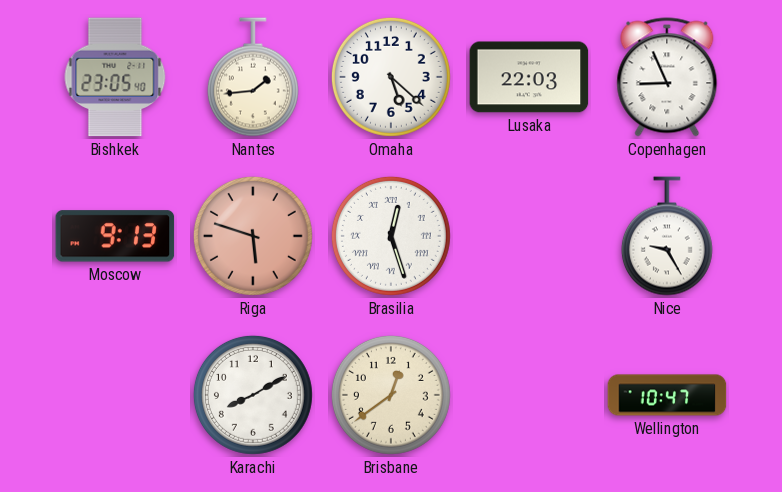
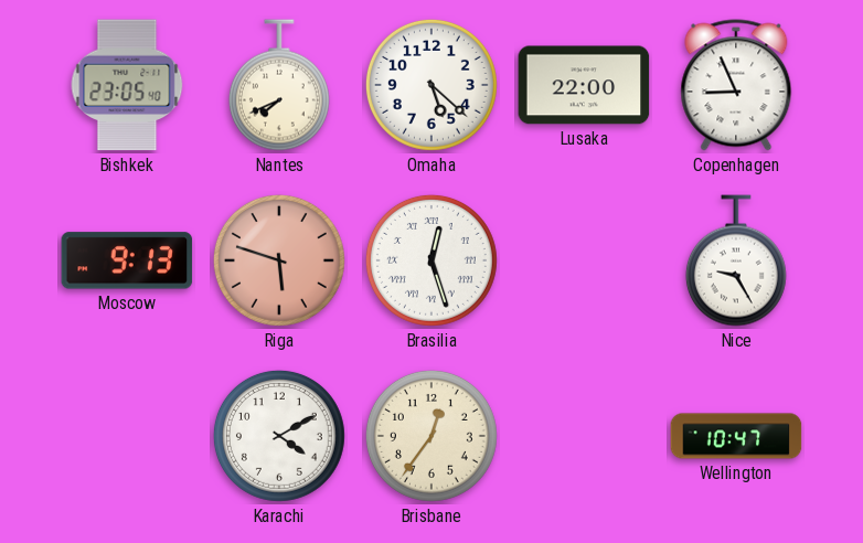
Nantes: 1:44 -> 7:41
Lusaka: 22:03 -> 22:00
Karachi: 8:10 -> 4:10
Brisbane: 12:39 -> 12:36
